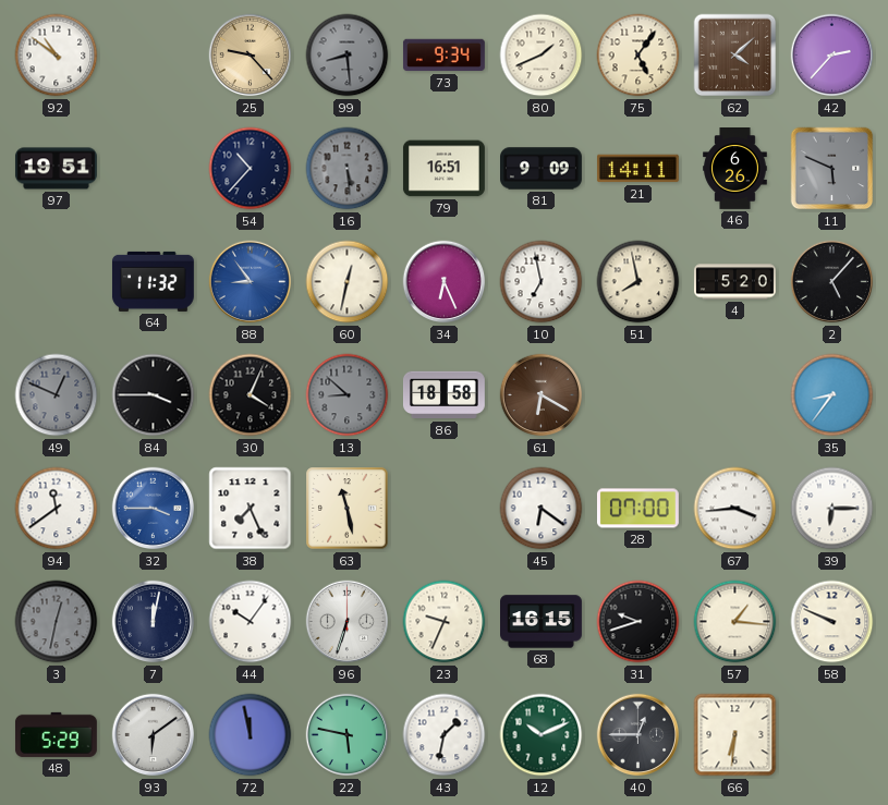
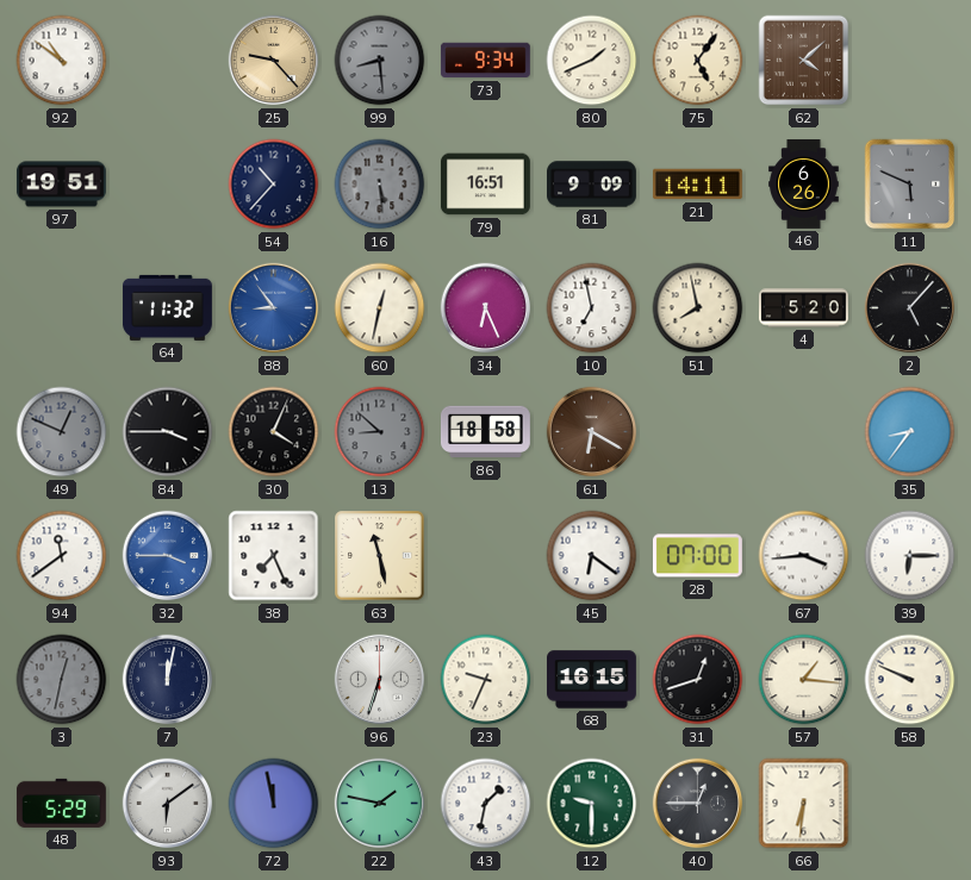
42: 2:37 -> none
44: 10:06 -> none
31: 9:42 -> 12:42
22: 5:47 -> 1:47
12: 10:11 -> 9:30
